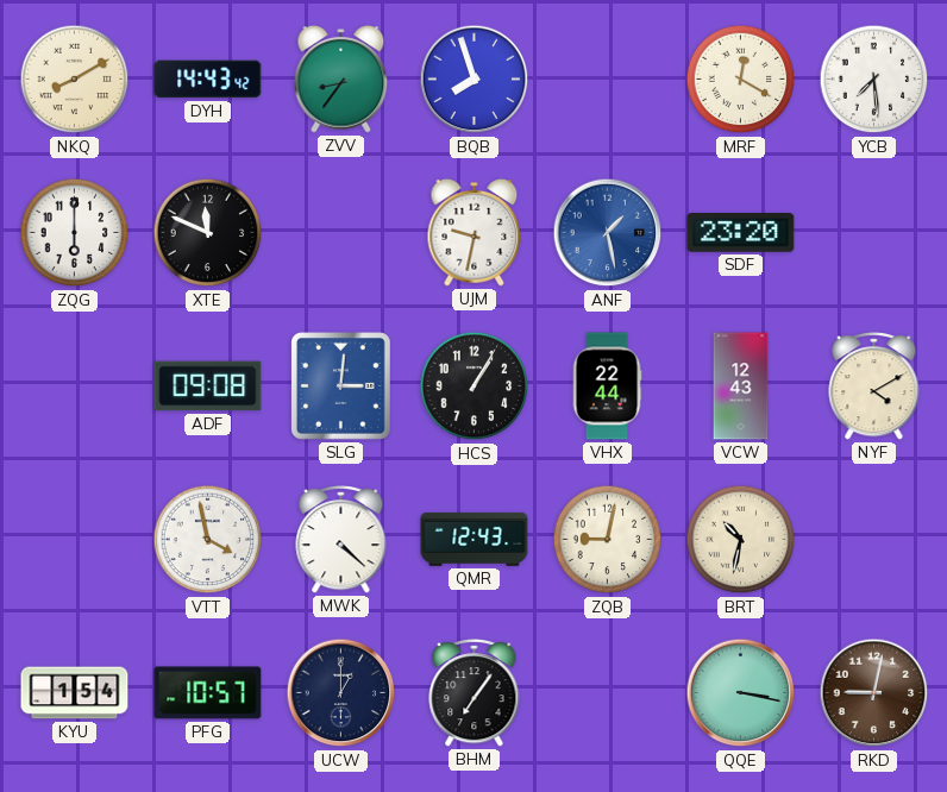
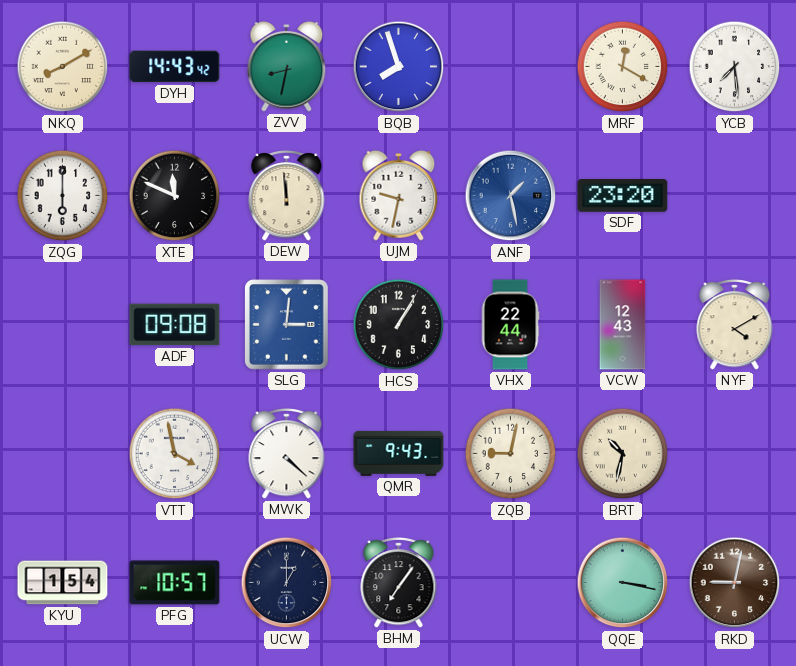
ZVV: 8:36 -> 8:32
DEW: none -> 11:59
QMR: 12:43 -> 9:43
